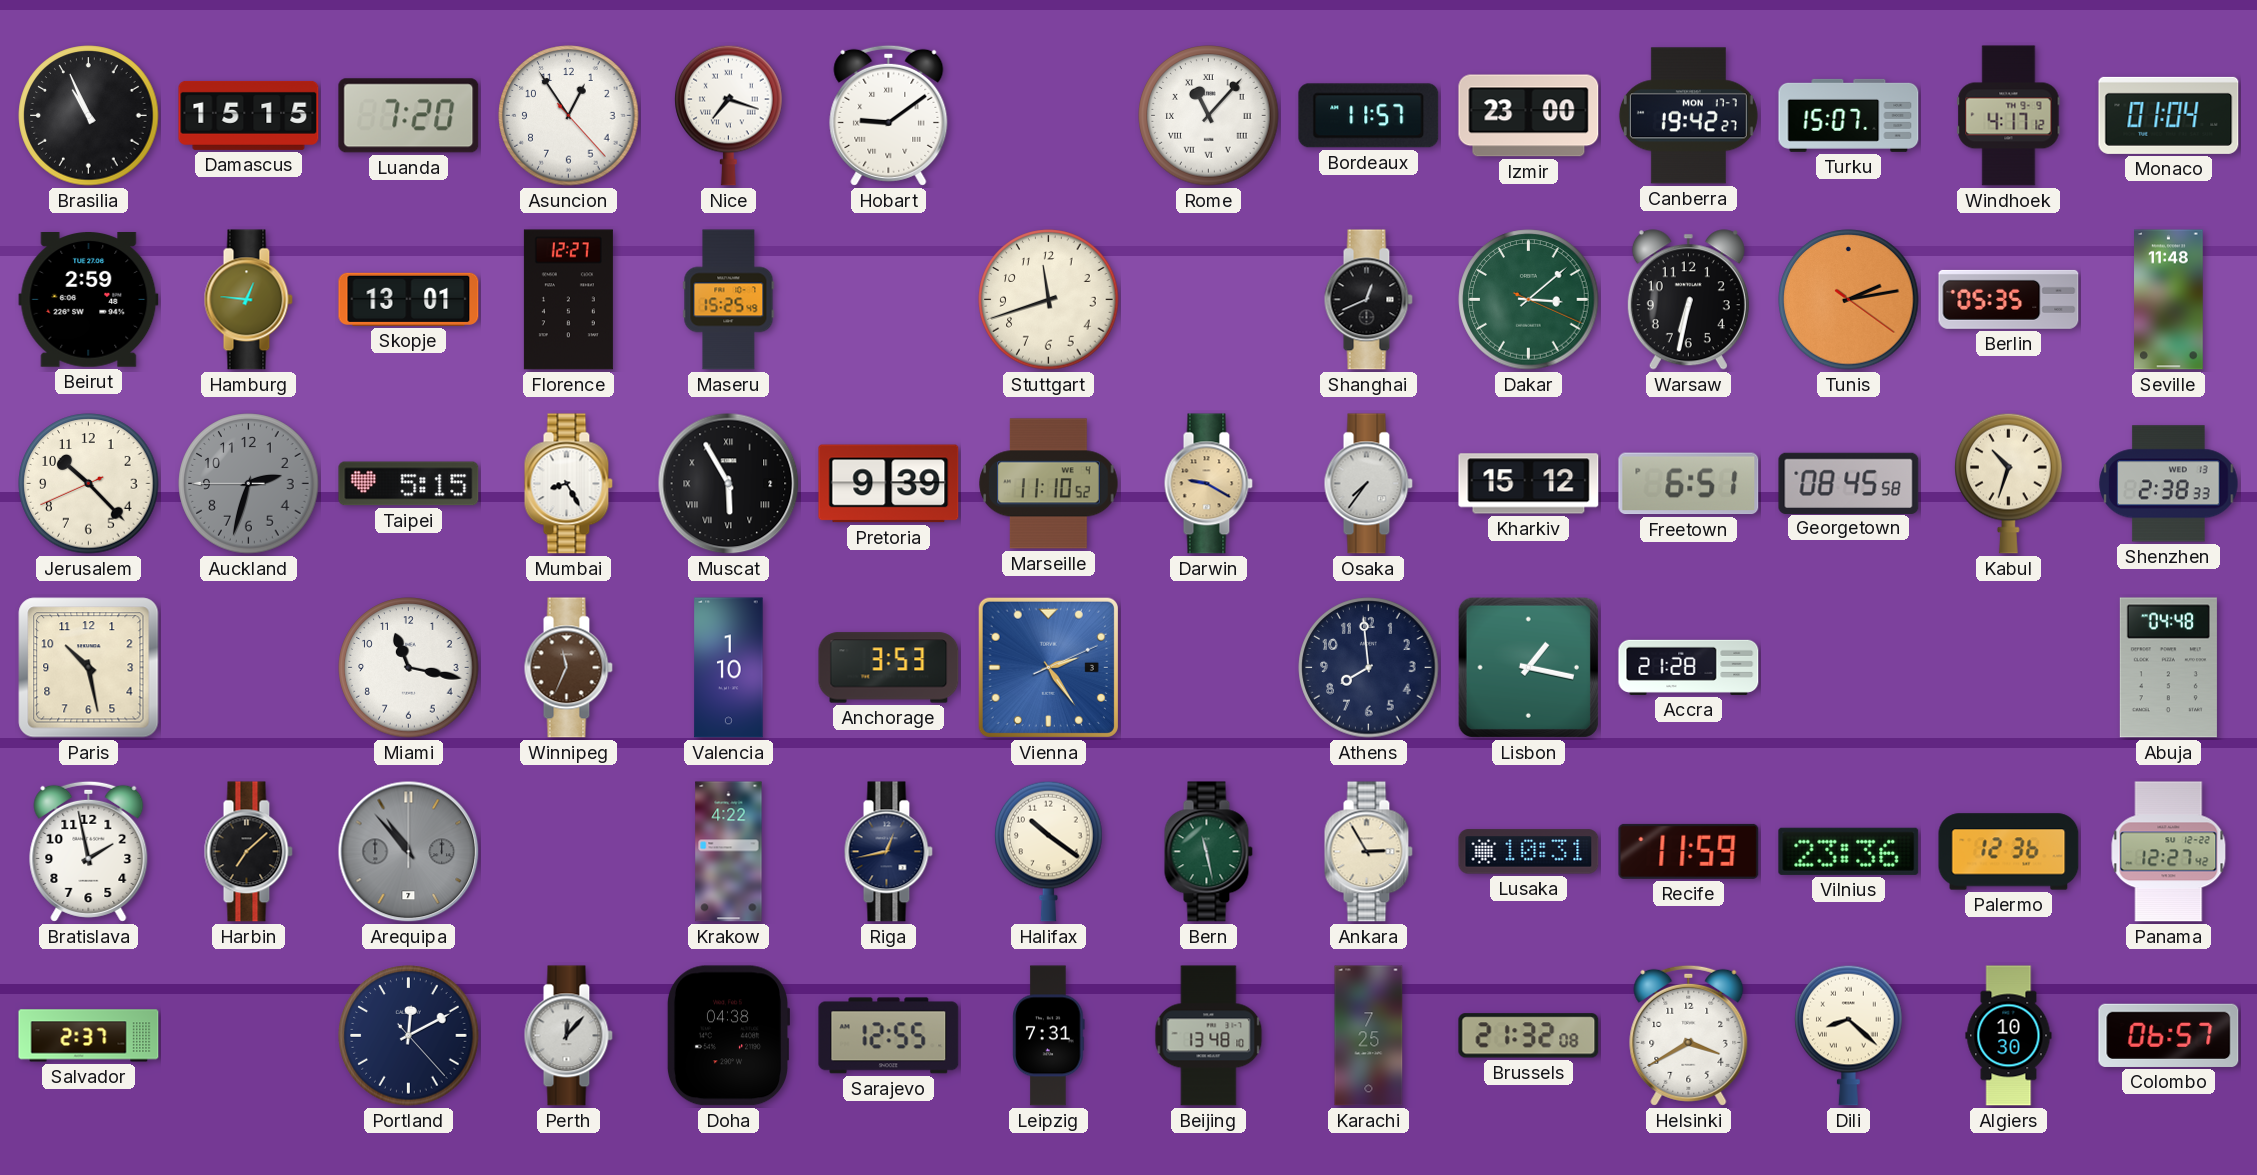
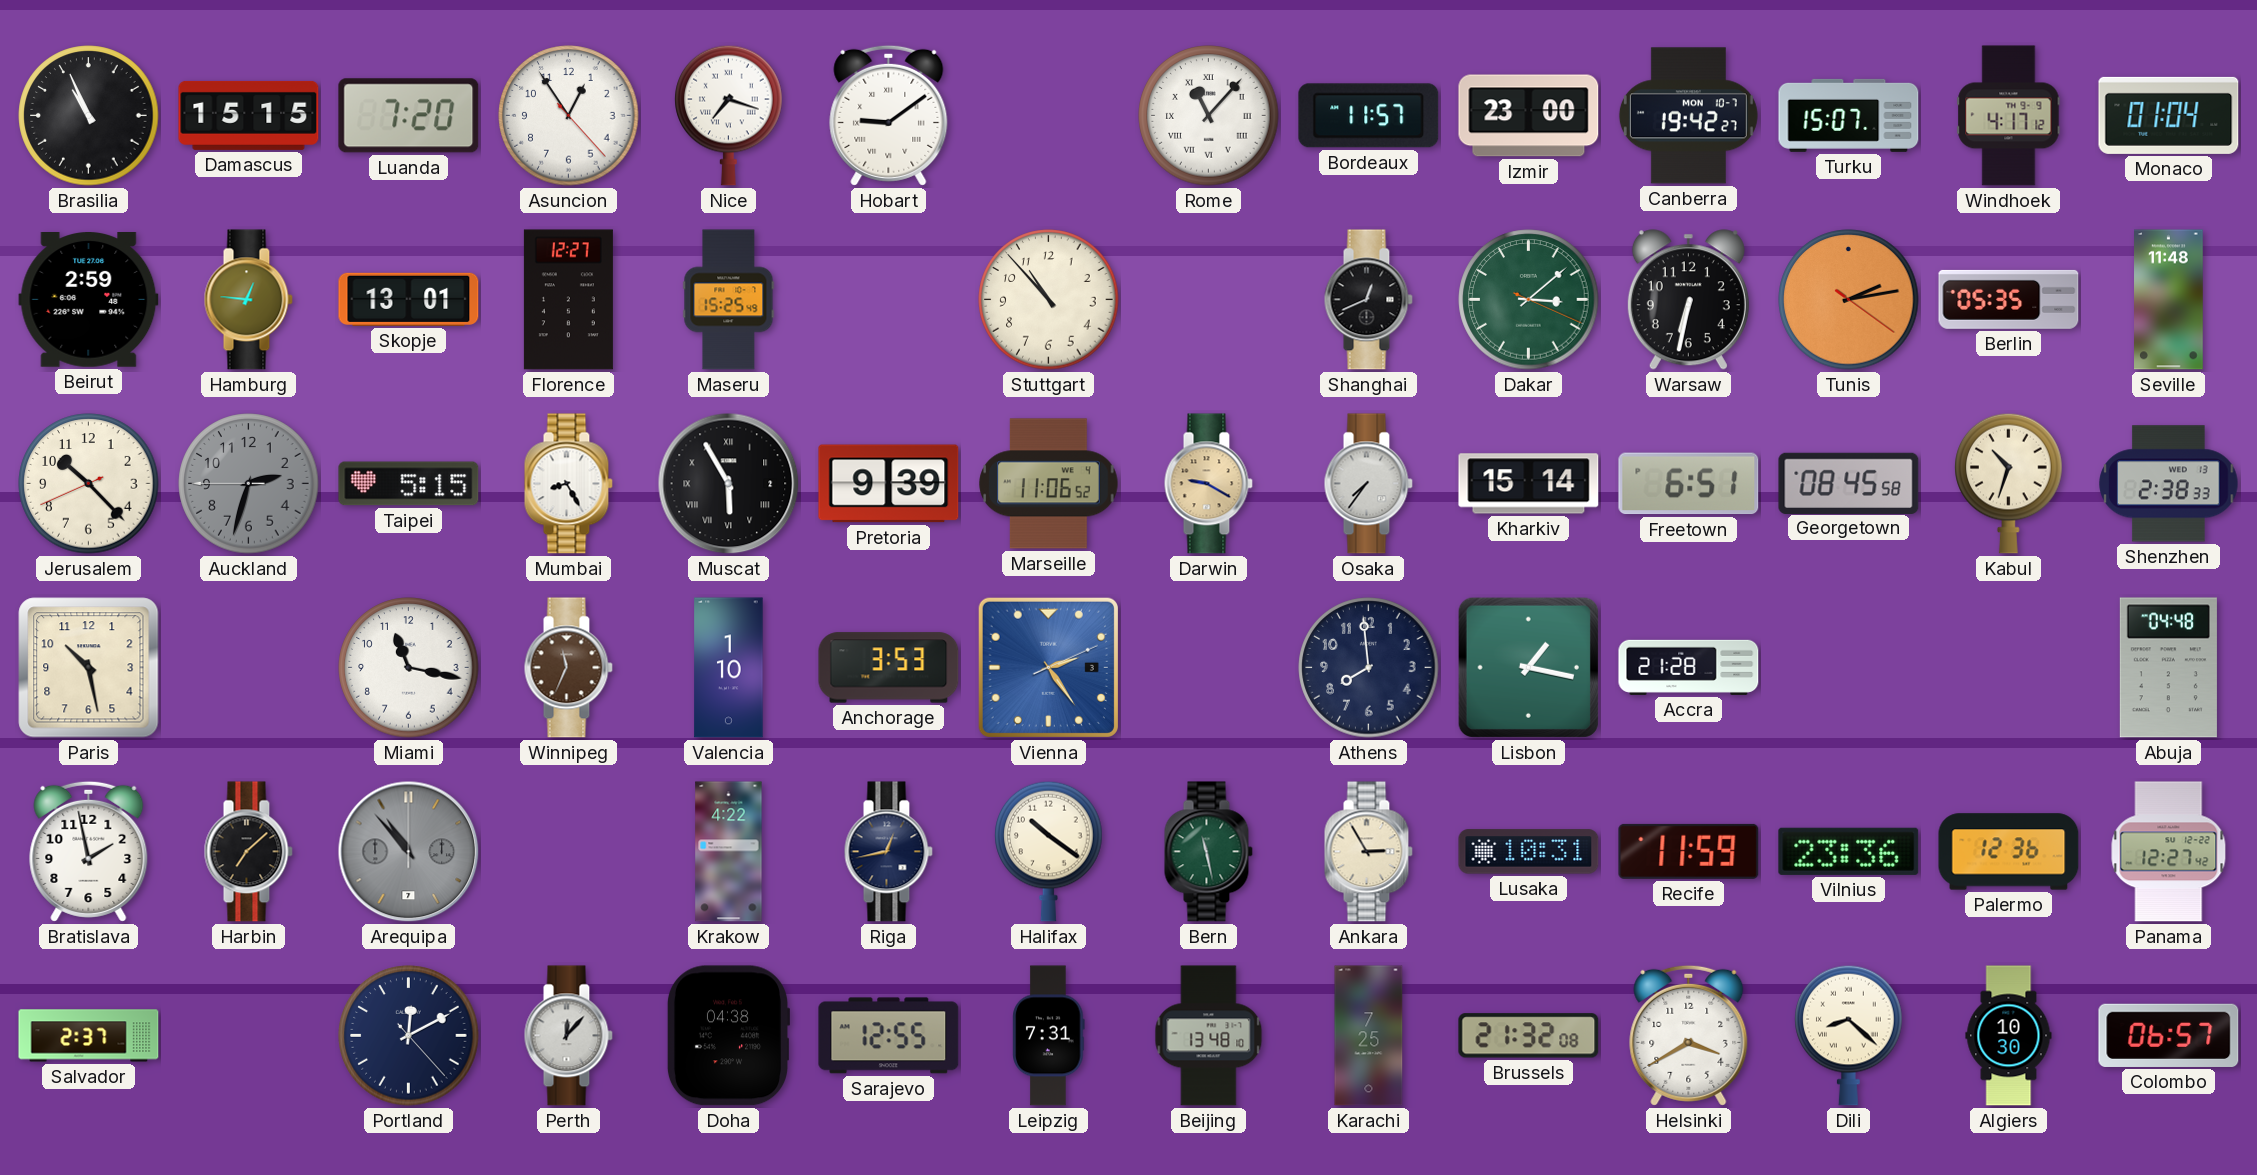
Canberra date: MON 17-7 -> MON 10-7
Stuttgart: 11:42 -> 10:53
Marseille: 11:10 -> 11:06
Kharkiv: 15:12 -> 15:14
